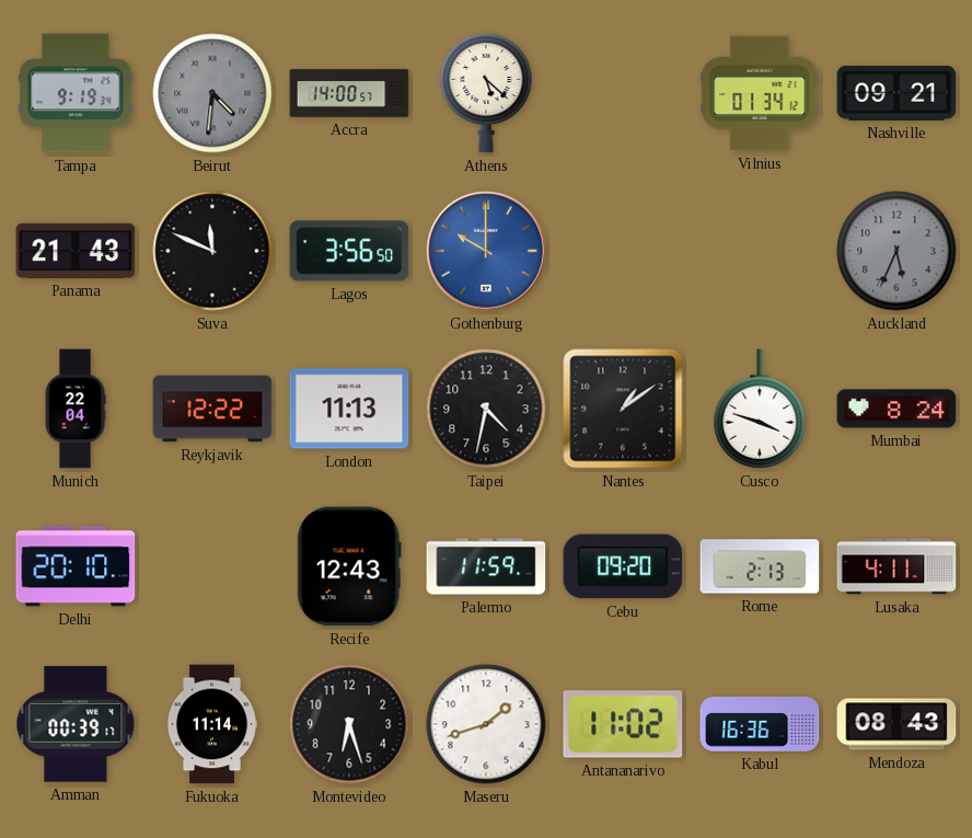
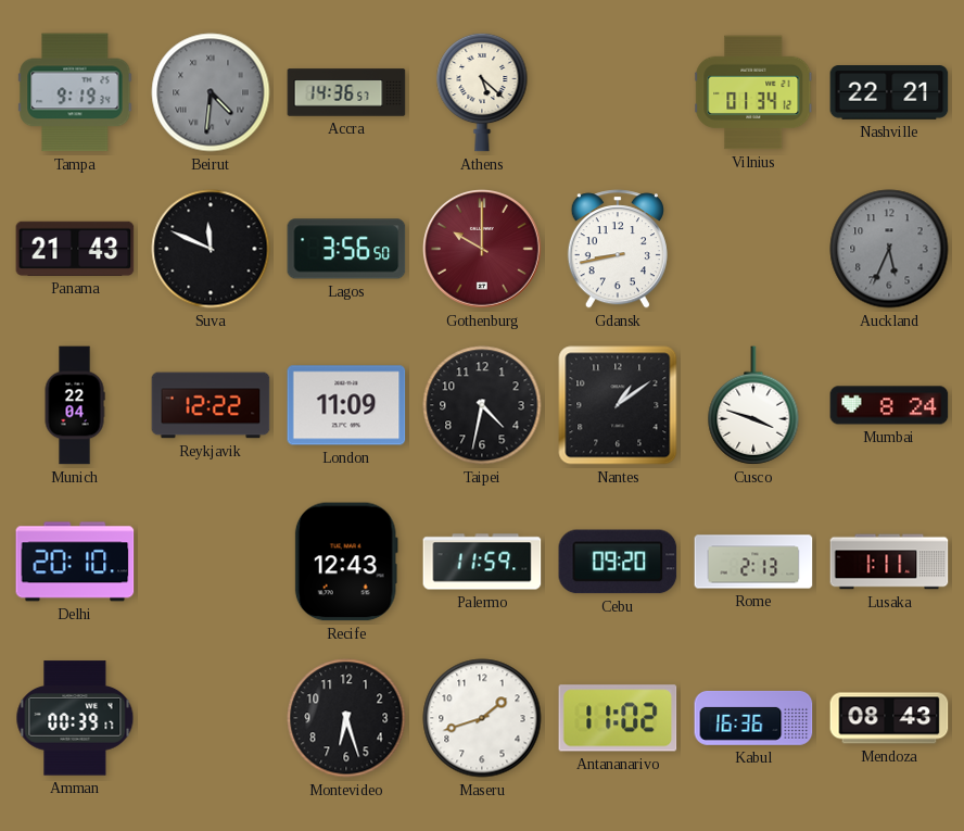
Accra: 14:00 -> 14:36
Nashville: 09:21 -> 22:21
Gothenburg dial: blue -> burgundy
Gdansk: none -> 8:43
London: 11:13 -> 11:09
Lusaka: 4:11 -> 1:11
Fukuoka: 11:14 -> none
